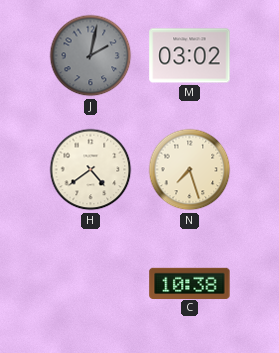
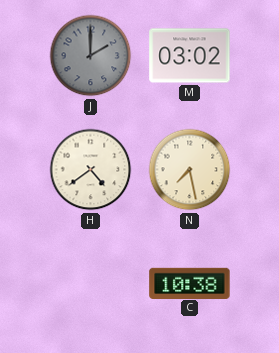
J: 2:02 -> 2:00
N: 7:27 -> 7:28
